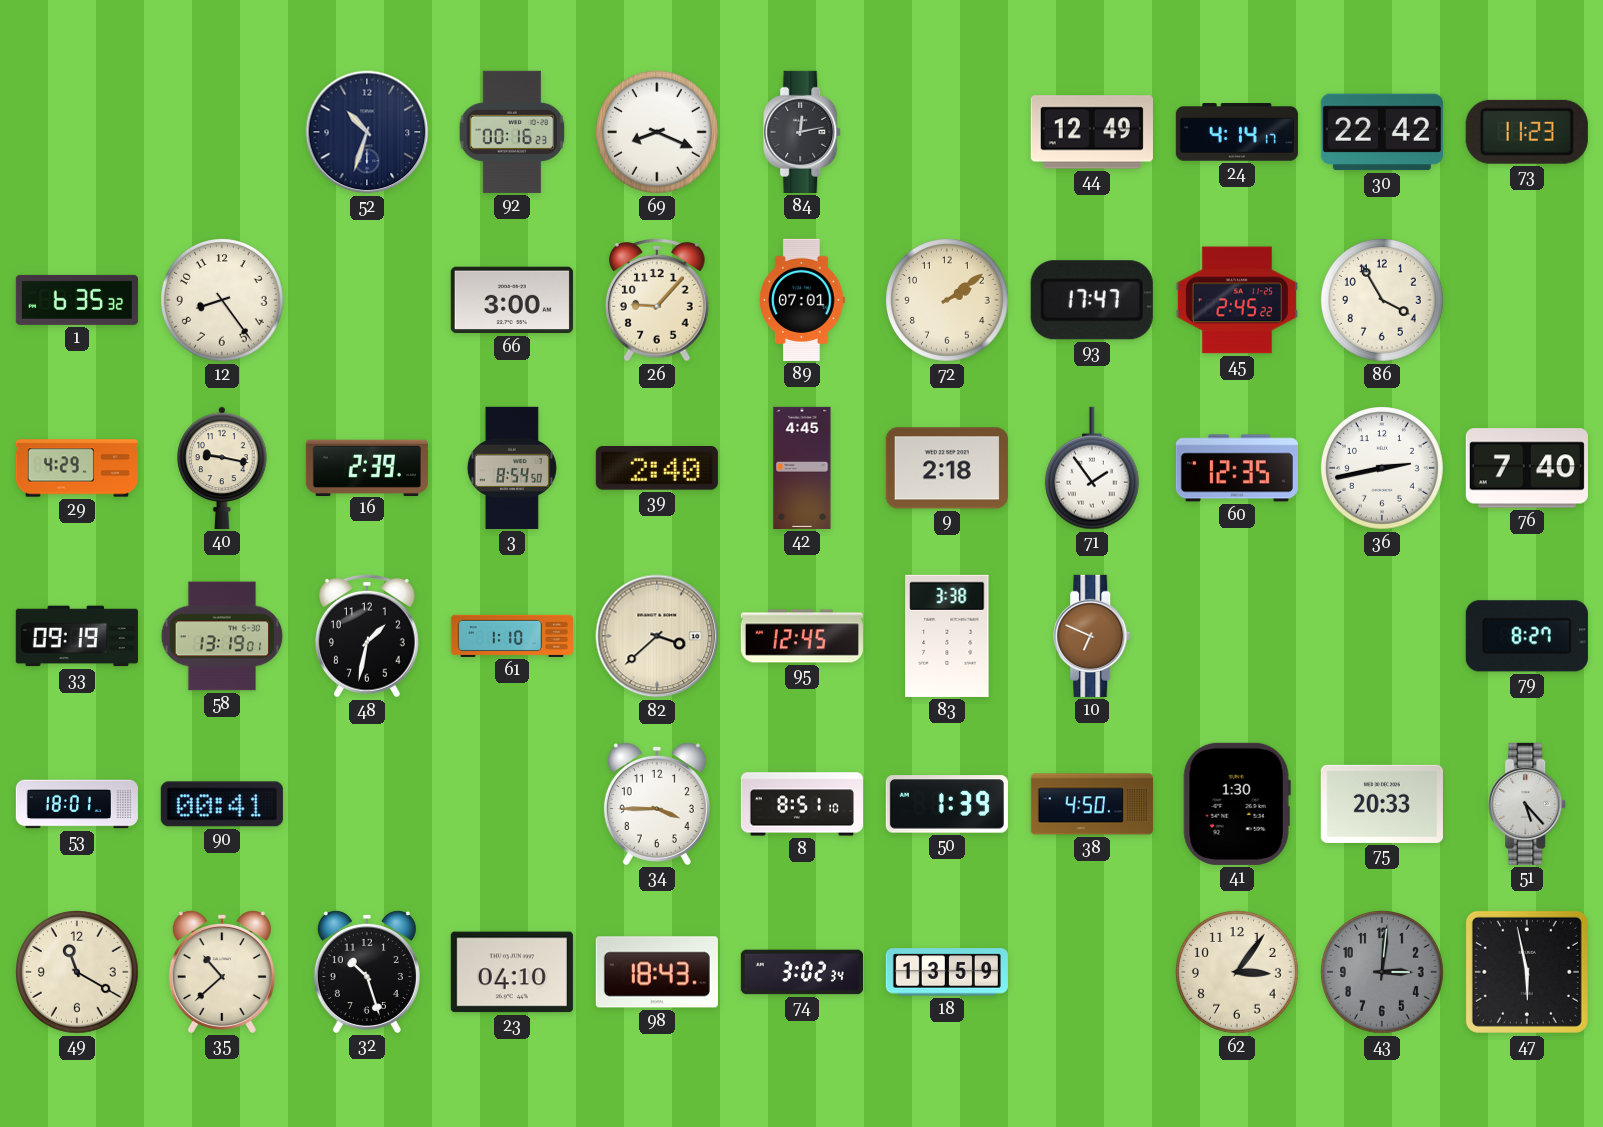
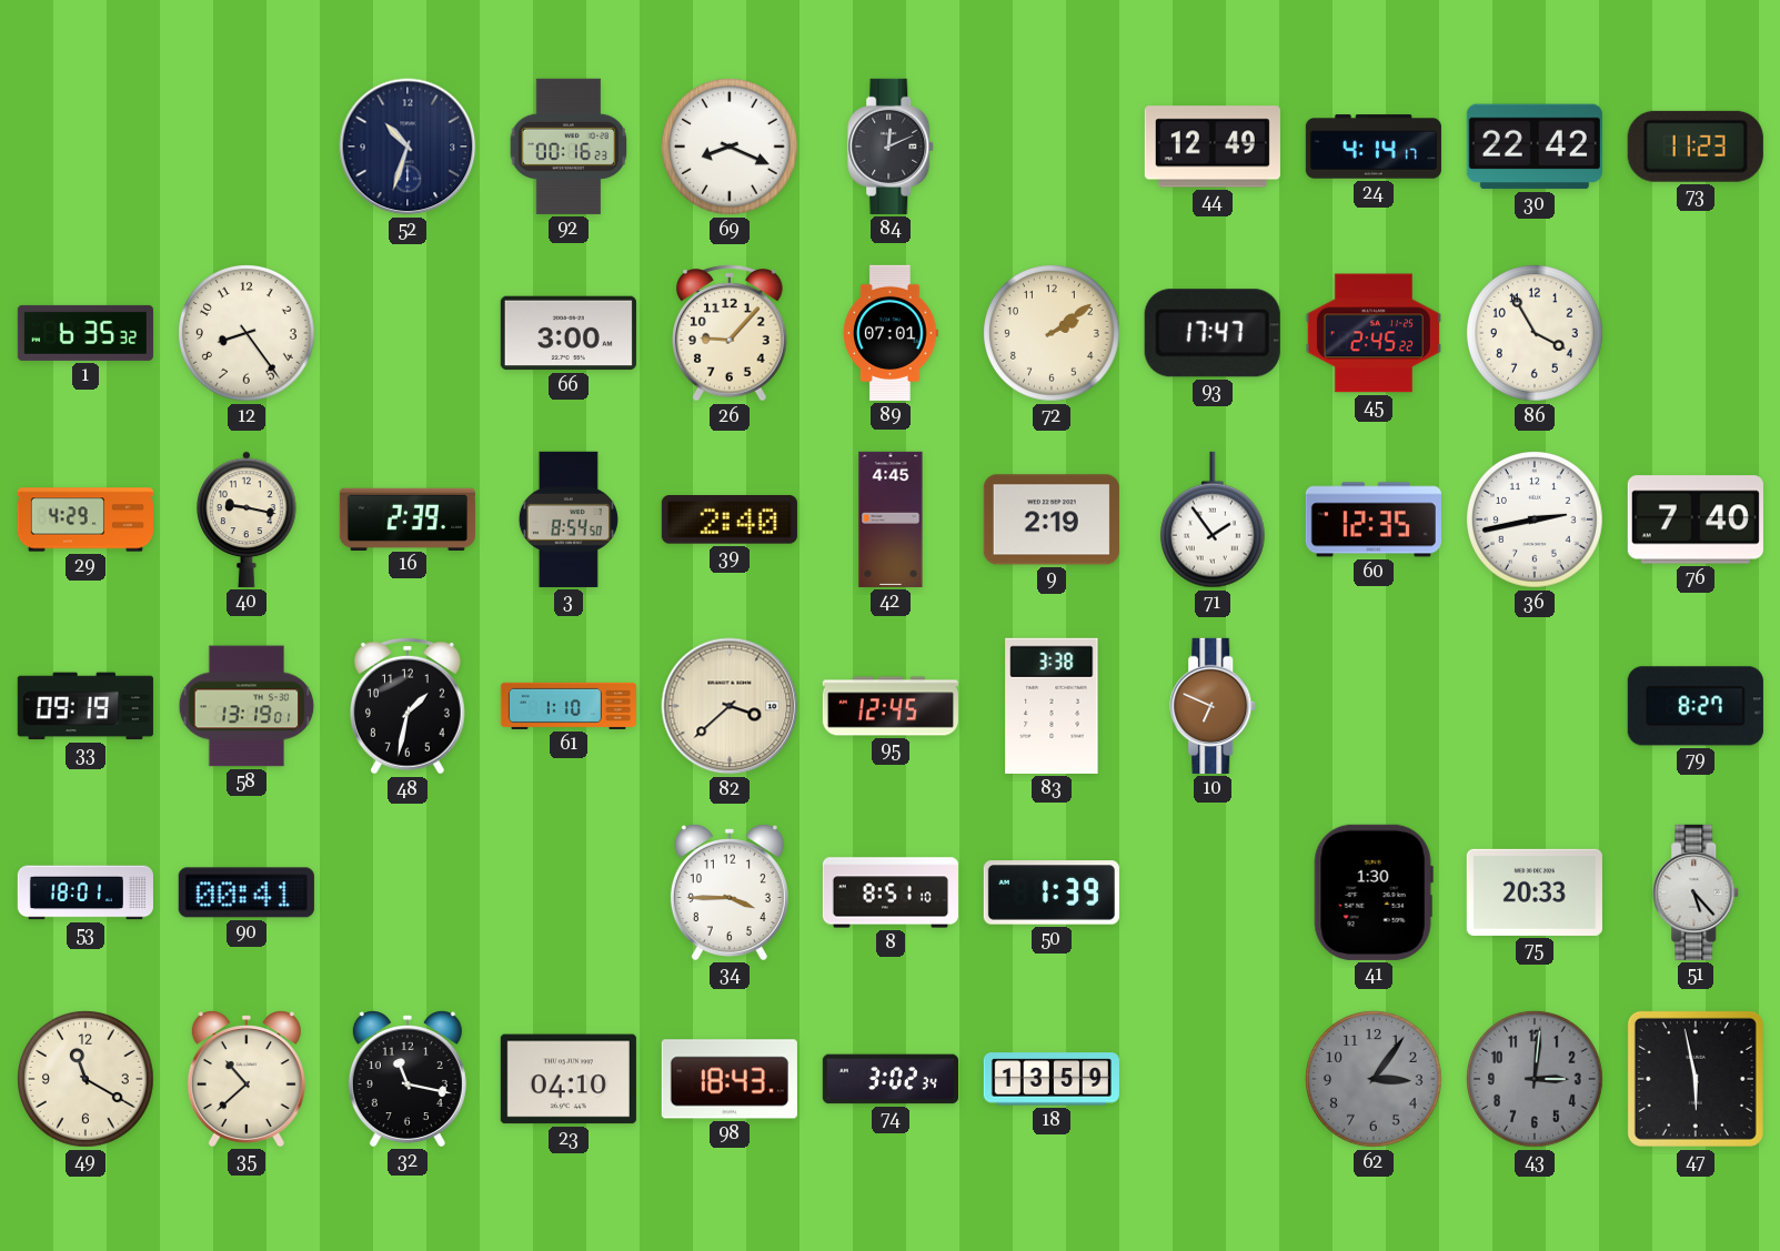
84: 12:13 -> 12:11
9: 2:18 -> 2:19
38: 4:50 -> none
32: 10:27 -> 11:17
62 dial: cream -> grey
